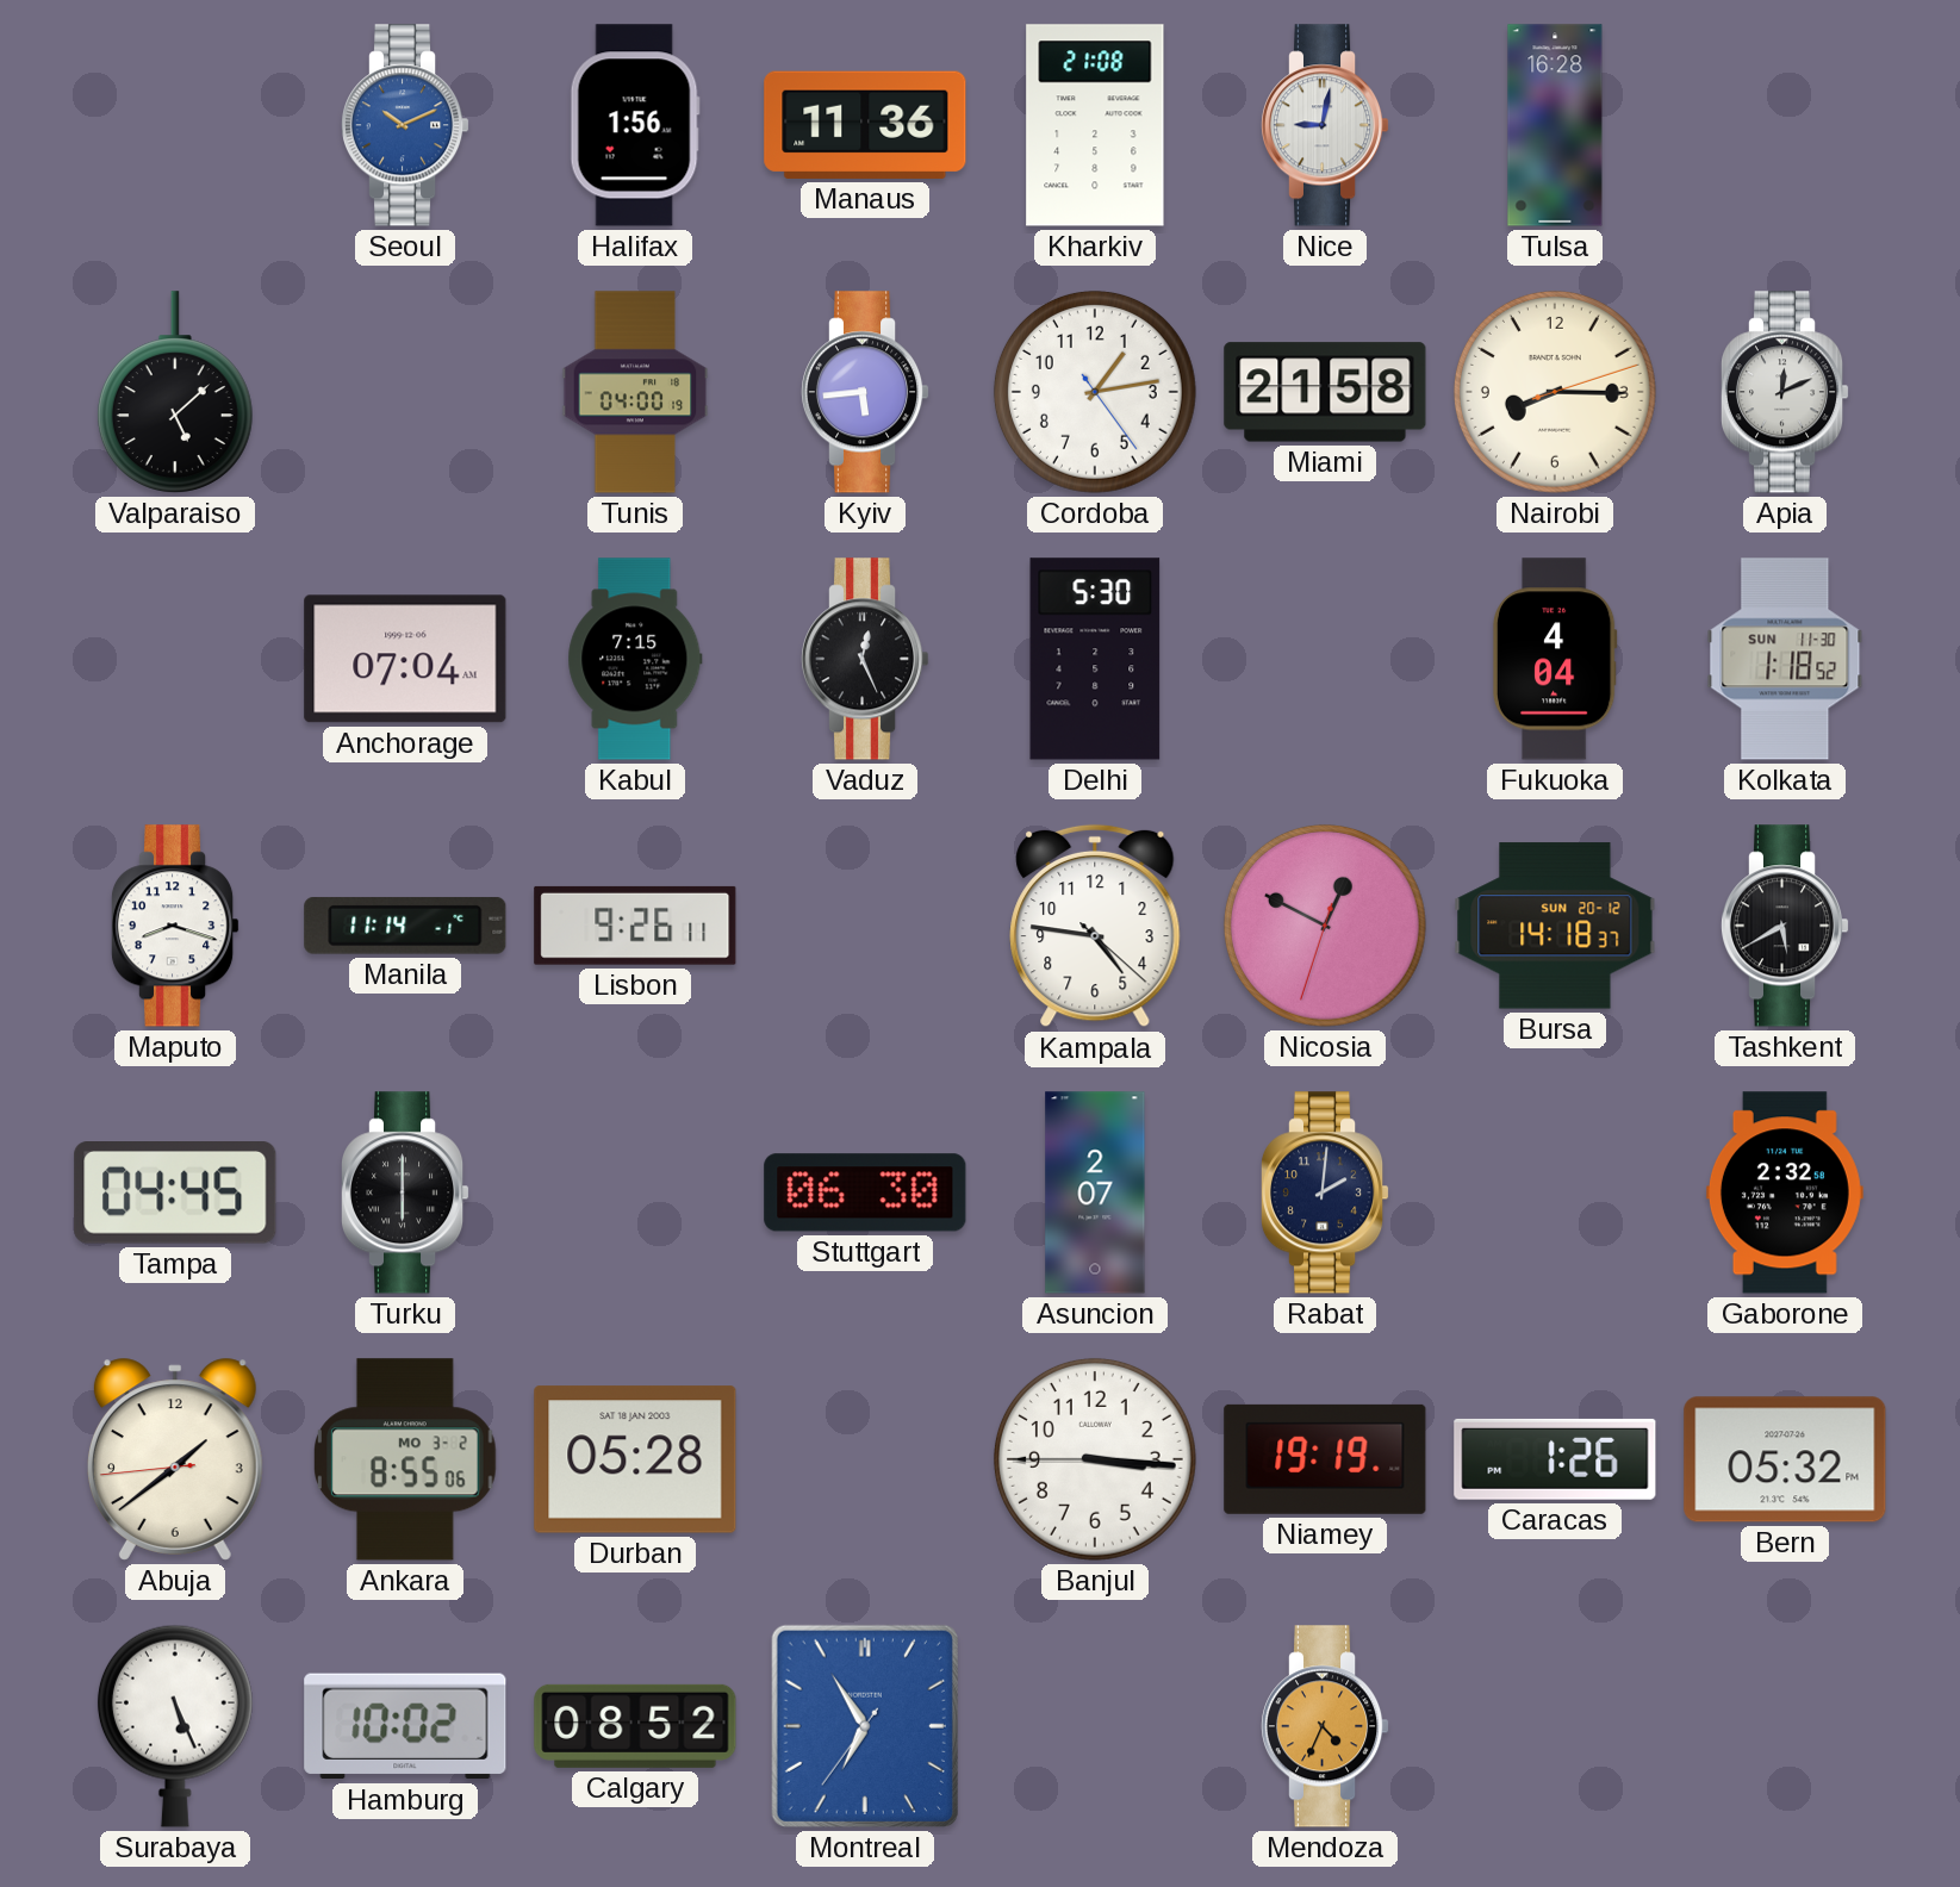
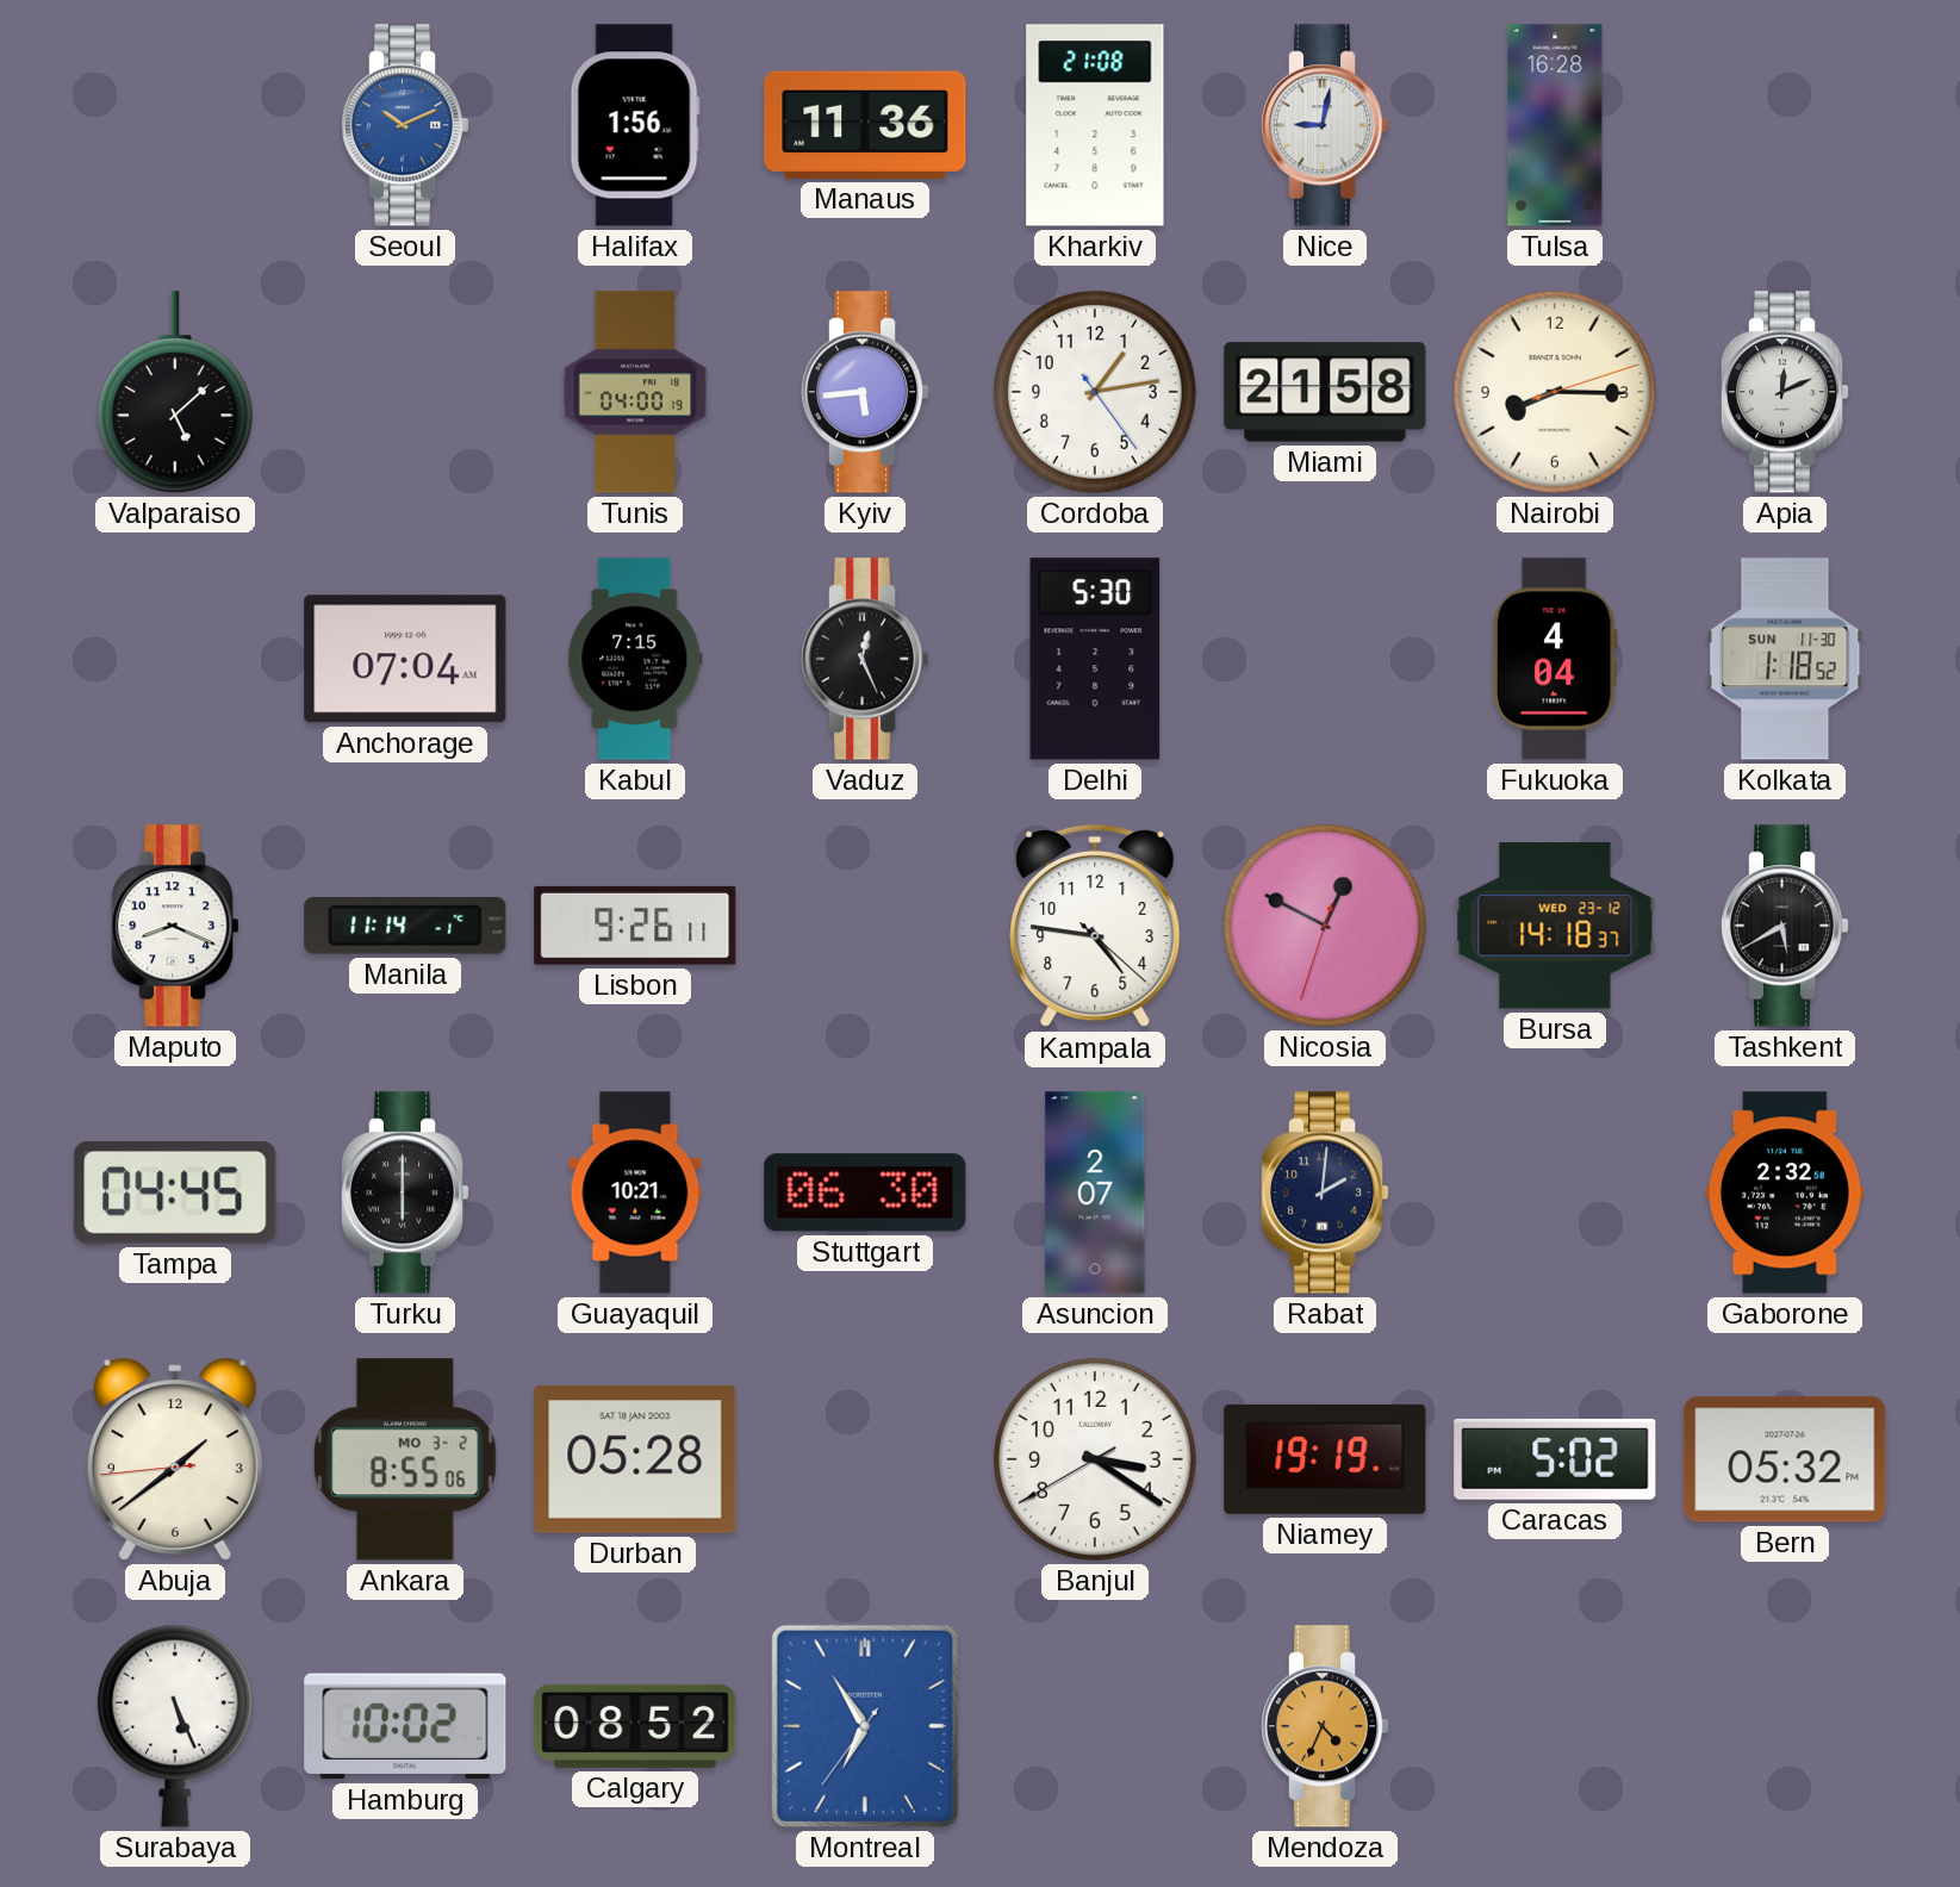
Maputo: 8:18 -> 8:19
Bursa date: SUN 20-12 -> WED 23-12
Guayaquil: none -> 10:21
Banjul: 3:15 -> 3:20
Caracas: 1:26 -> 5:02
